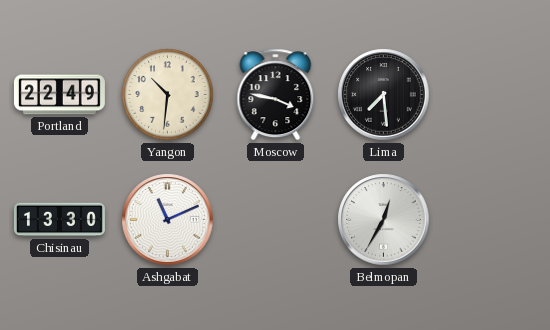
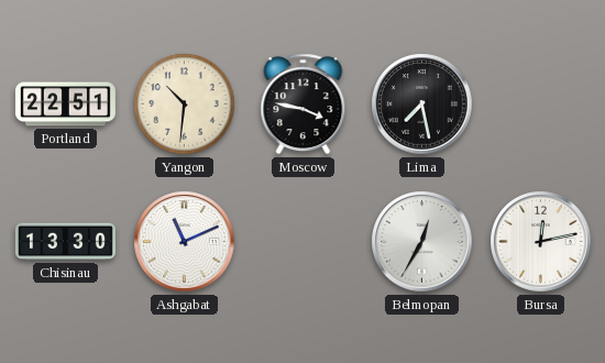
Portland: 22:49 -> 22:51
Lima: 7:29 -> 7:28
Bursa: none -> 12:13
